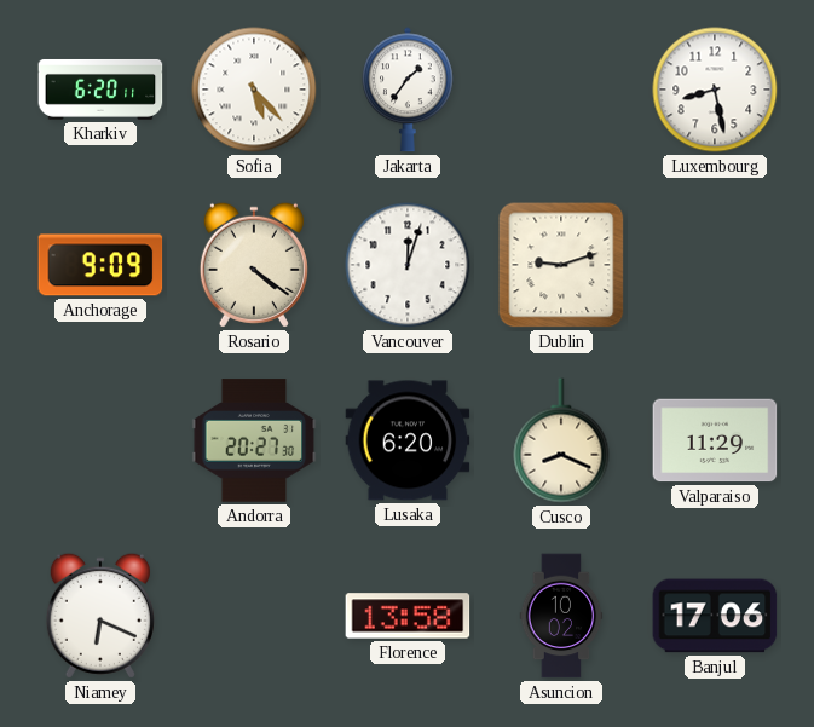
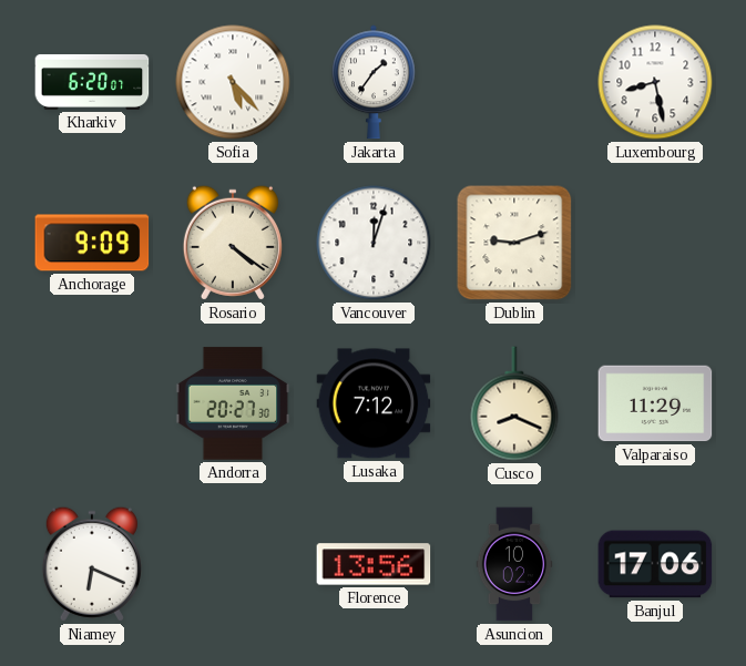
Kharkiv: 6:20:11 -> 6:20:07
Lusaka: 6:20 -> 7:12
Florence: 13:58 -> 13:56
